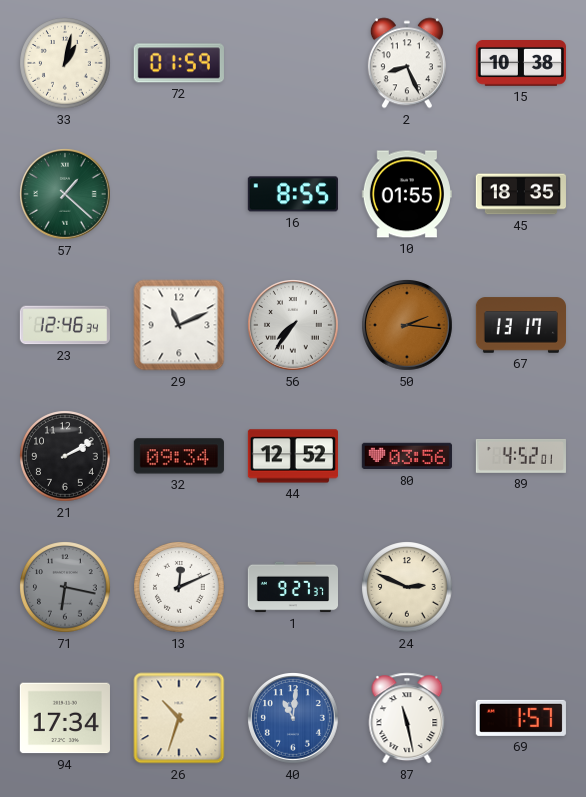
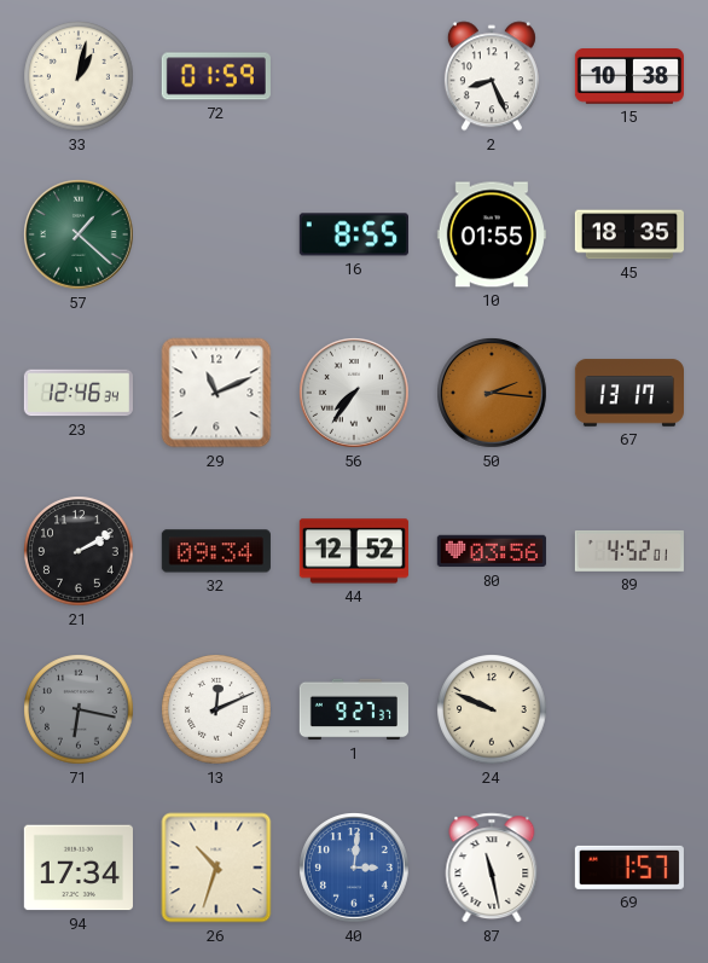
24: 2:49 -> 9:49
40: 11:01 -> 3:01
